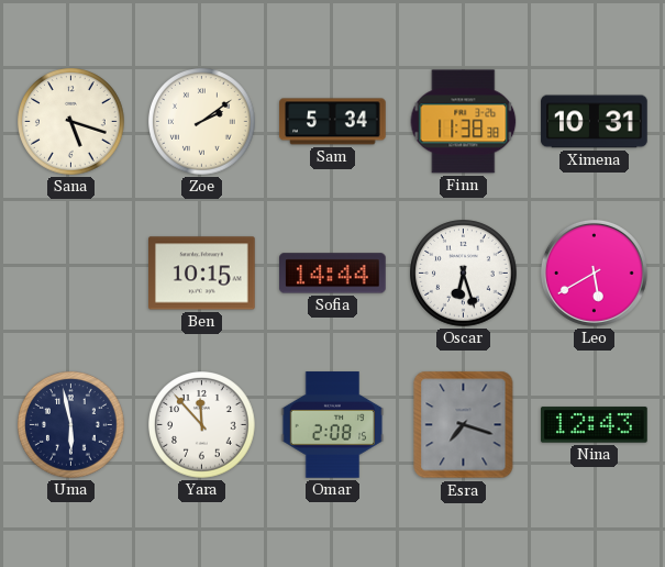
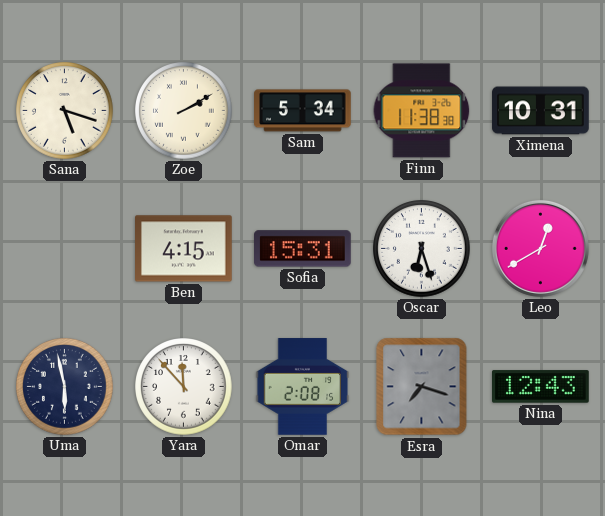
Zoe: 2:09 -> 2:10
Ben: 10:15 -> 4:15
Sofia: 14:44 -> 15:31
Leo: 5:40 -> 12:40
